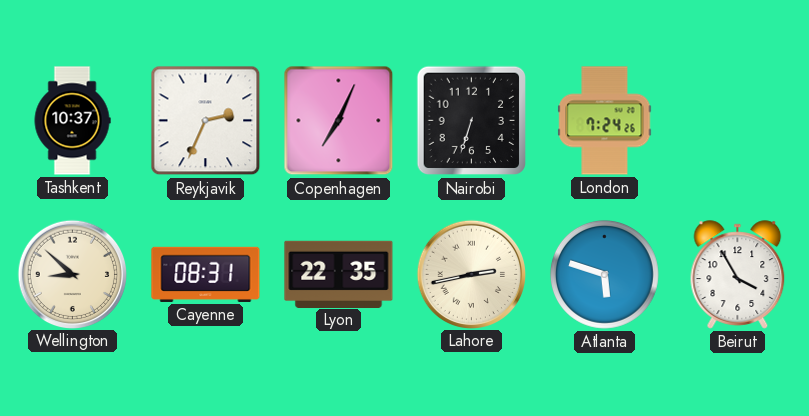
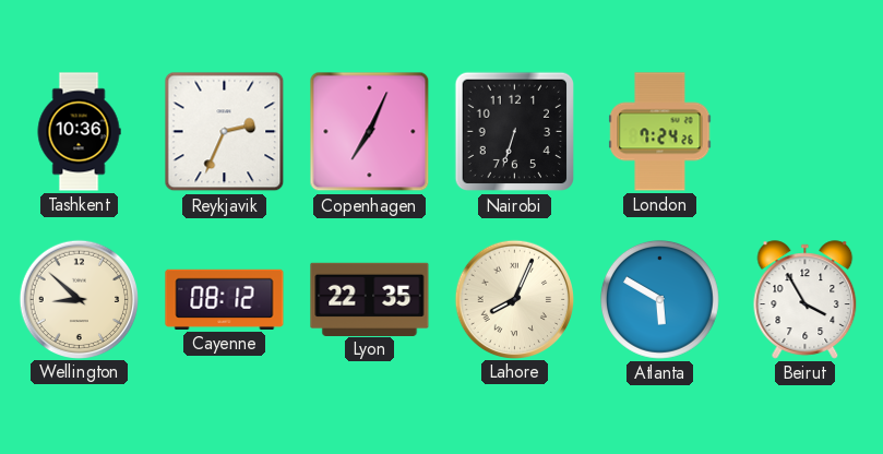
Tashkent: 10:37 -> 10:36
Cayenne: 08:31 -> 08:12
Lahore: 2:43 -> 8:04
Atlanta: 5:48 -> 5:50
